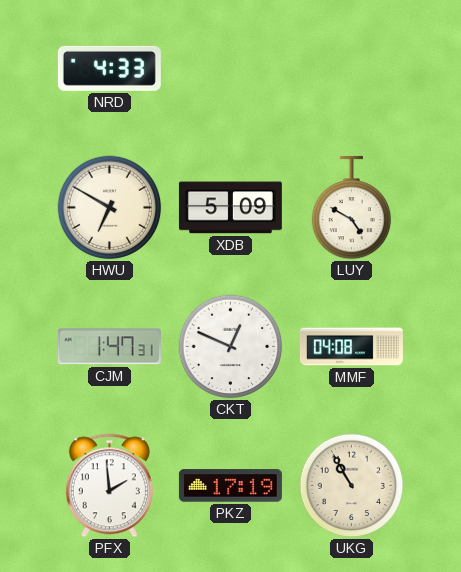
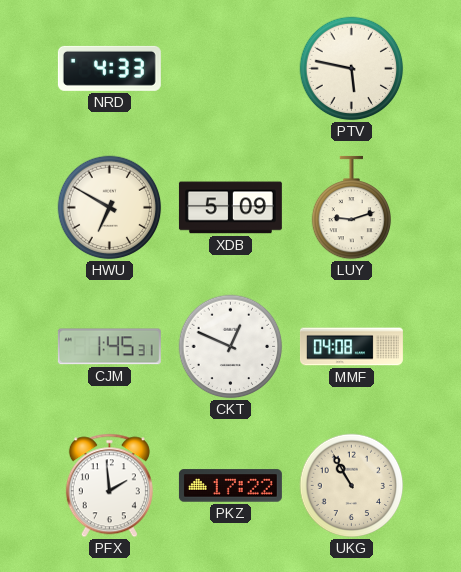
PTV: none -> 5:47
LUY: 4:50 -> 9:12
CJM: 1:47 -> 1:45
PKZ: 17:19 -> 17:22
